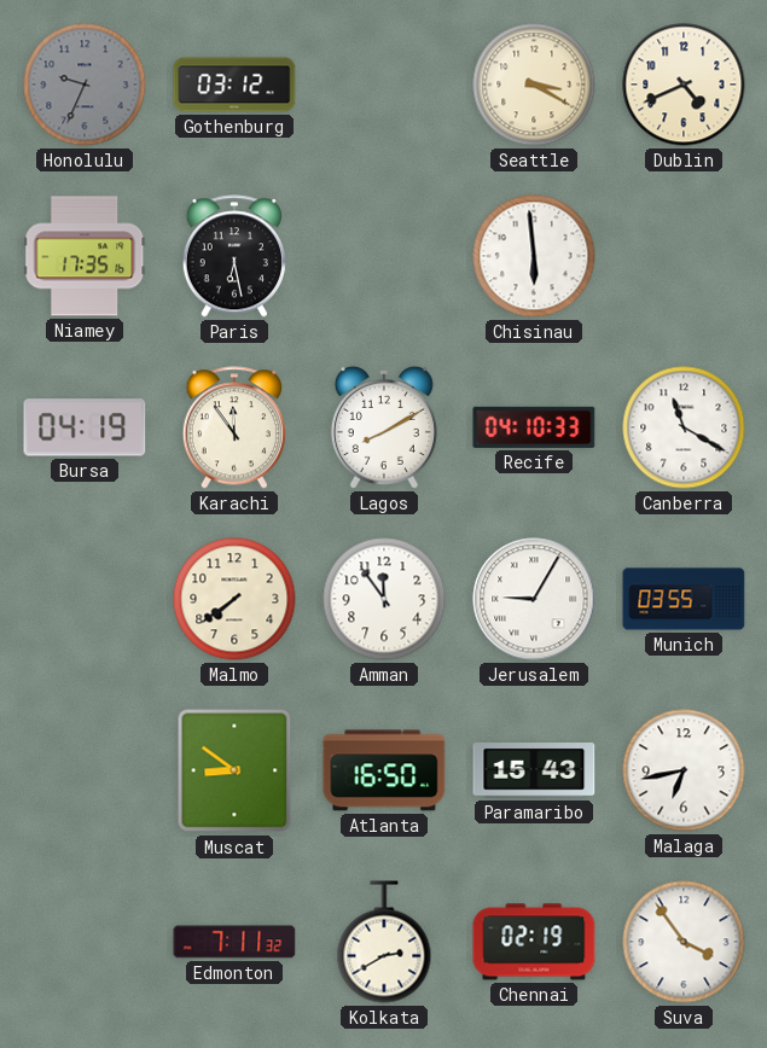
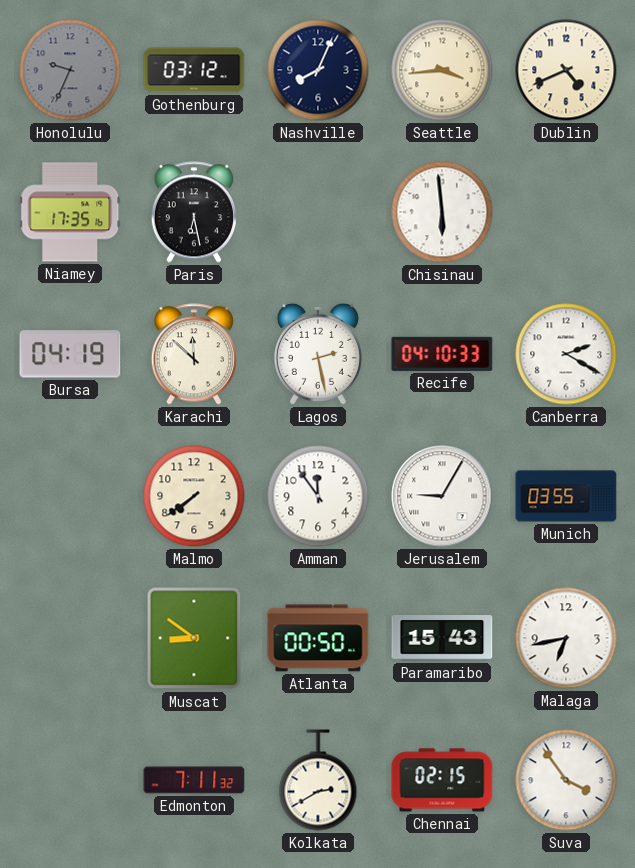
Nashville: none -> 8:04
Seattle: 3:20 -> 3:44
Karachi: 11:54 -> 11:52
Lagos: 8:10 -> 2:28
Canberra: 11:20 -> 2:20
Atlanta: 16:50 -> 00:50
Chennai: 02:19 -> 02:15
